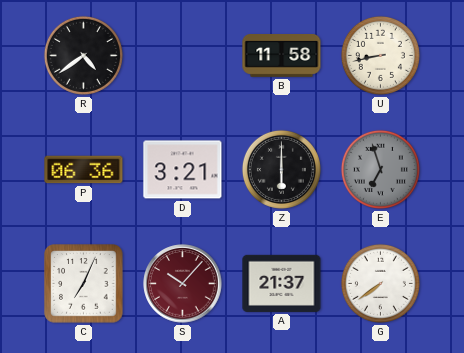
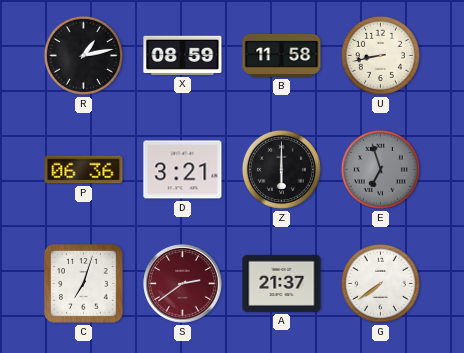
R: 4:39 -> 1:13
X: none -> 08:59
C: 7:04 -> 7:03
S: 10:07 -> 2:39
